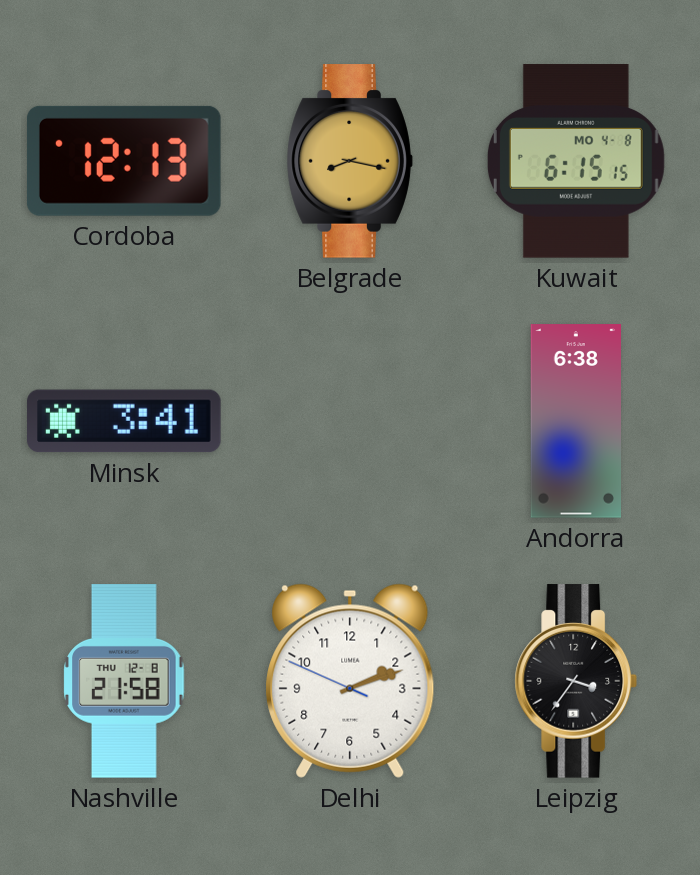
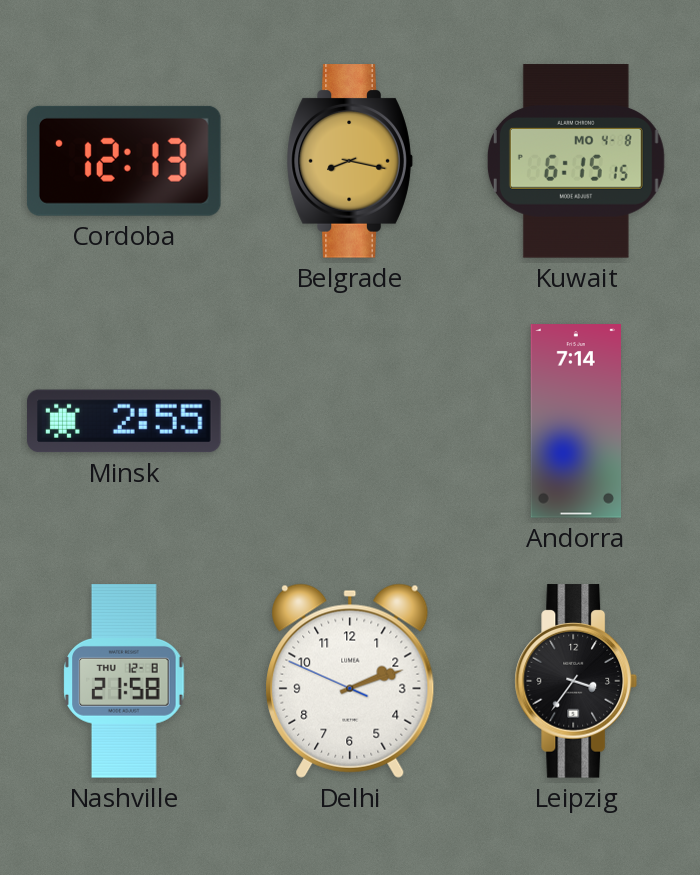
Minsk: 3:41 -> 2:55
Andorra: 6:38 -> 7:14
